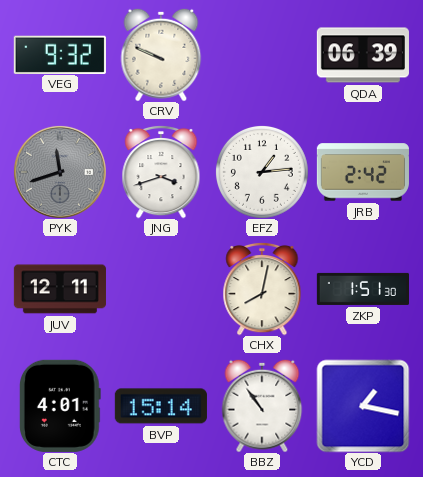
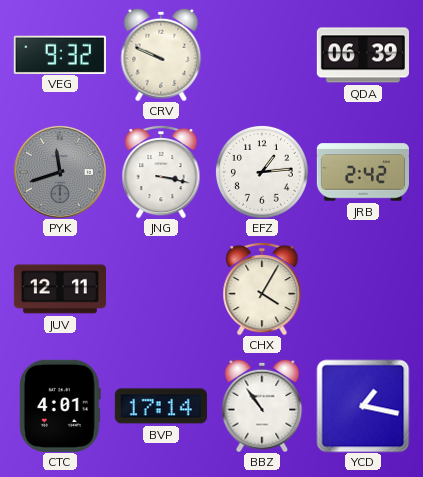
JNG: 3:42 -> 3:17
CHX: 8:02 -> 4:05
ZKP: 1:51 -> none
BVP: 15:14 -> 17:14
